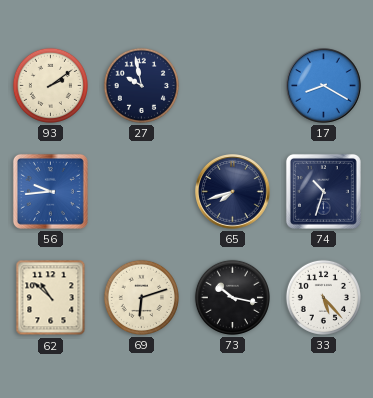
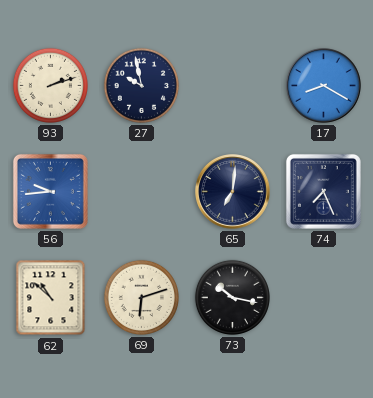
93: 2:09 -> 2:12
65: 7:42 -> 7:01
74: 10:33 -> 7:26
33: 5:23 -> none
